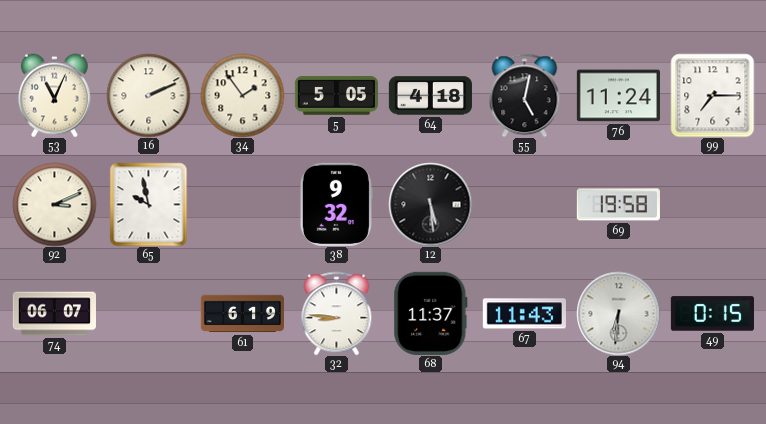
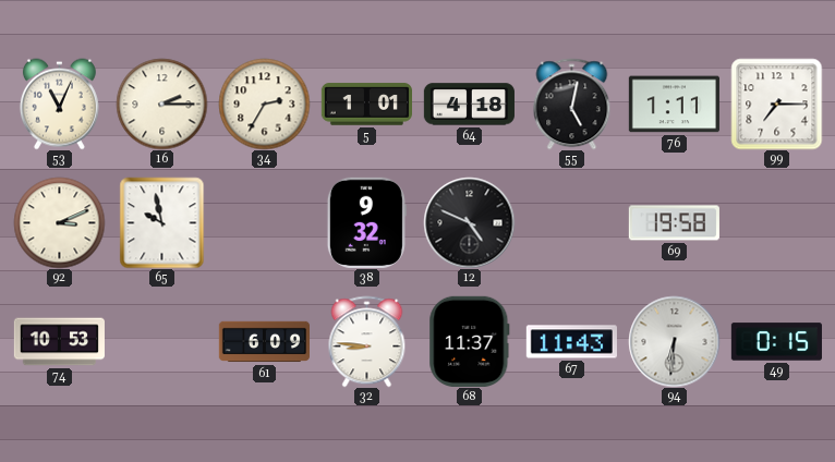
16: 2:11 -> 2:15
34: 1:54 -> 2:35
5: 5:05 -> 1:01
76: 11:24 -> 1:11
12: 5:29 -> 4:49
74: 06:07 -> 10:53
61: 6:19 -> 6:09
